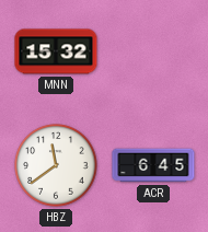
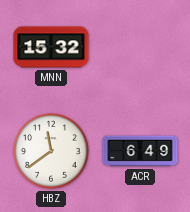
ACR: 6:45 -> 6:49
